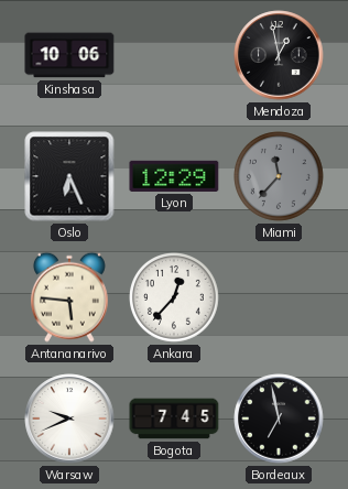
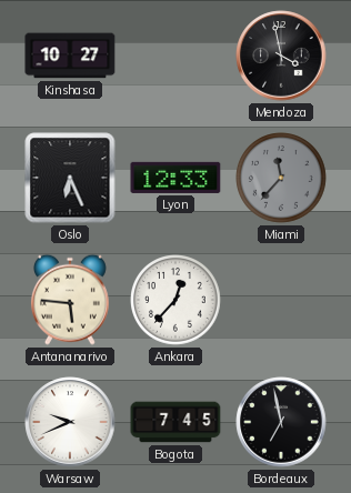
Kinshasa: 10:06 -> 10:27
Mendoza: 12:58 -> 3:58
Lyon: 12:29 -> 12:33
